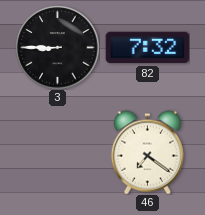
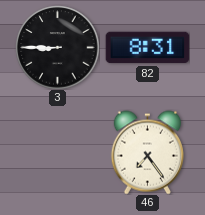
82: 7:32 -> 8:31
46: 7:21 -> 7:24
